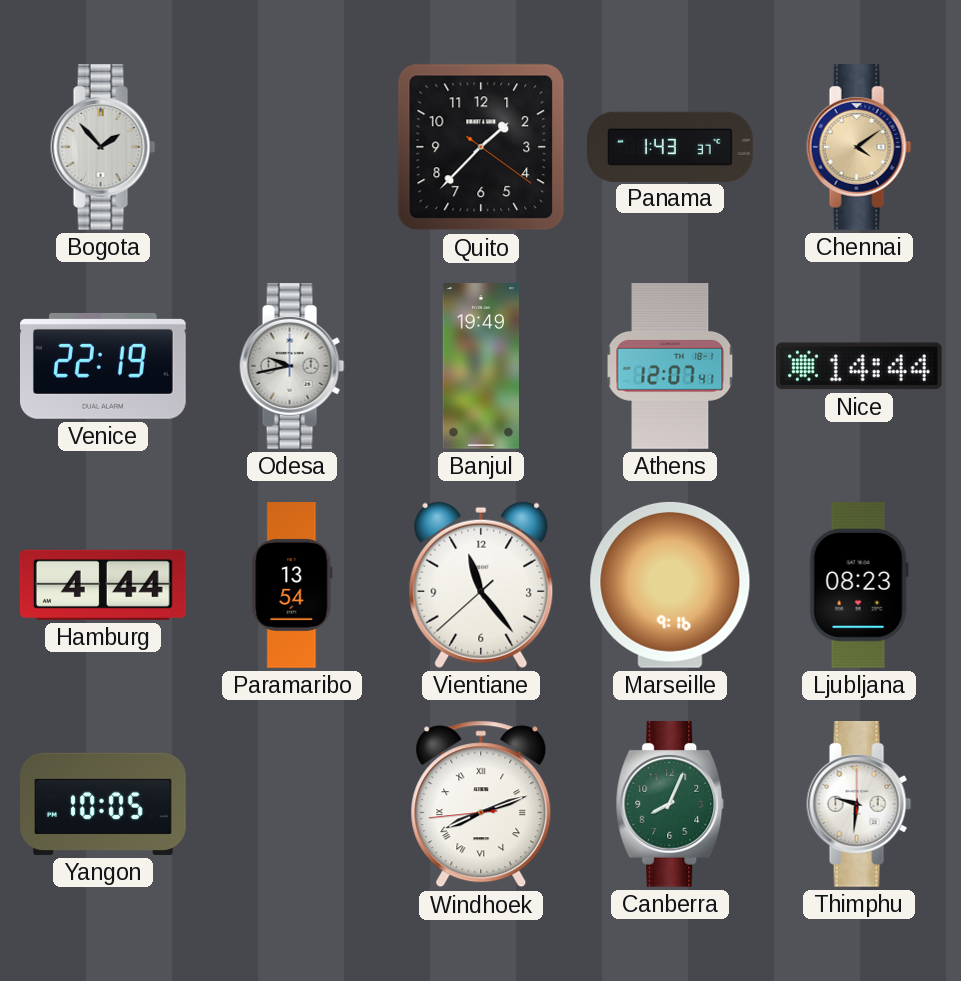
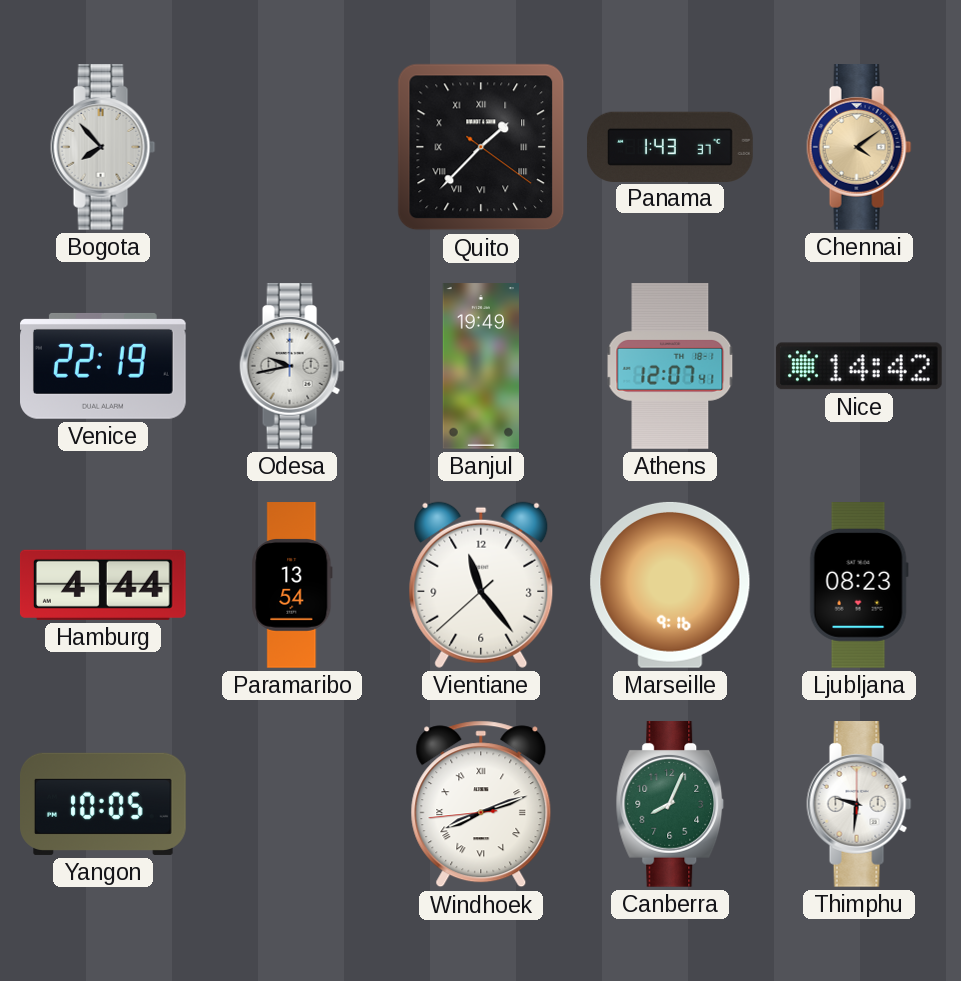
Bogota: 1:53 -> 7:53
Quito numerals: Arabic -> Roman
Nice: 14:44 -> 14:42
